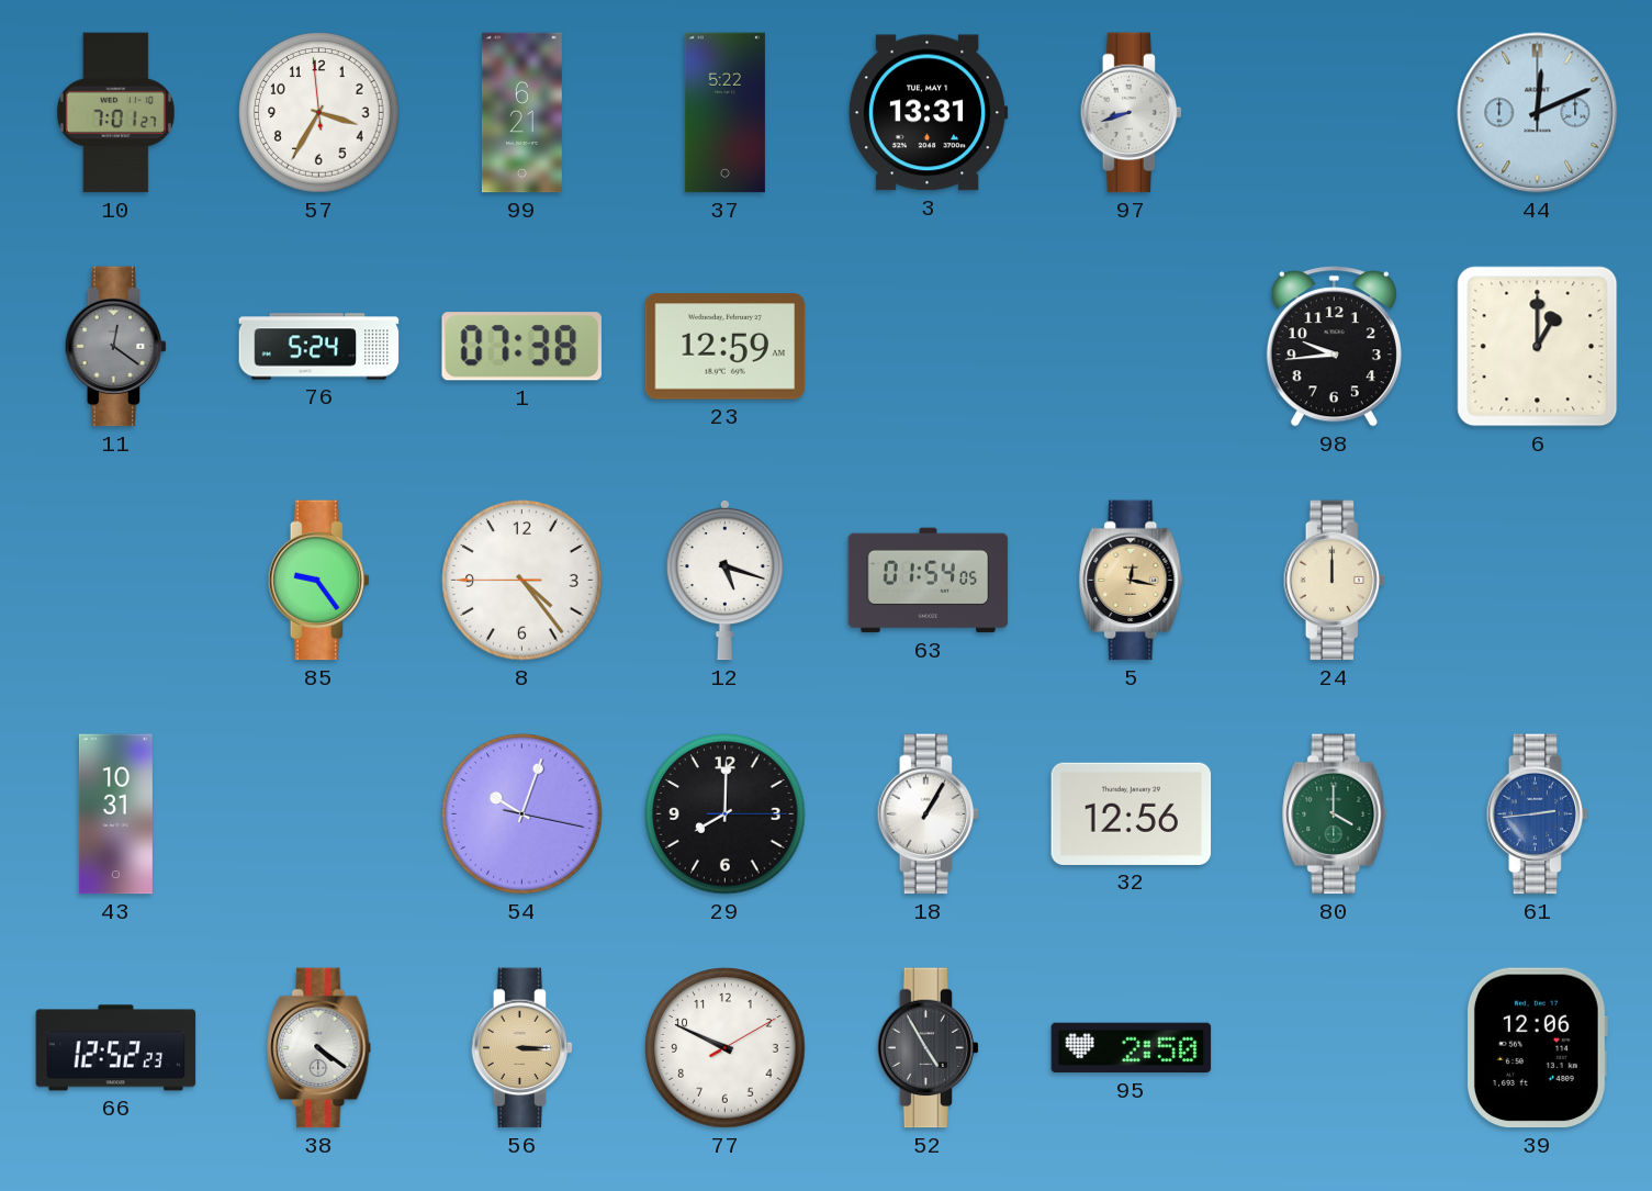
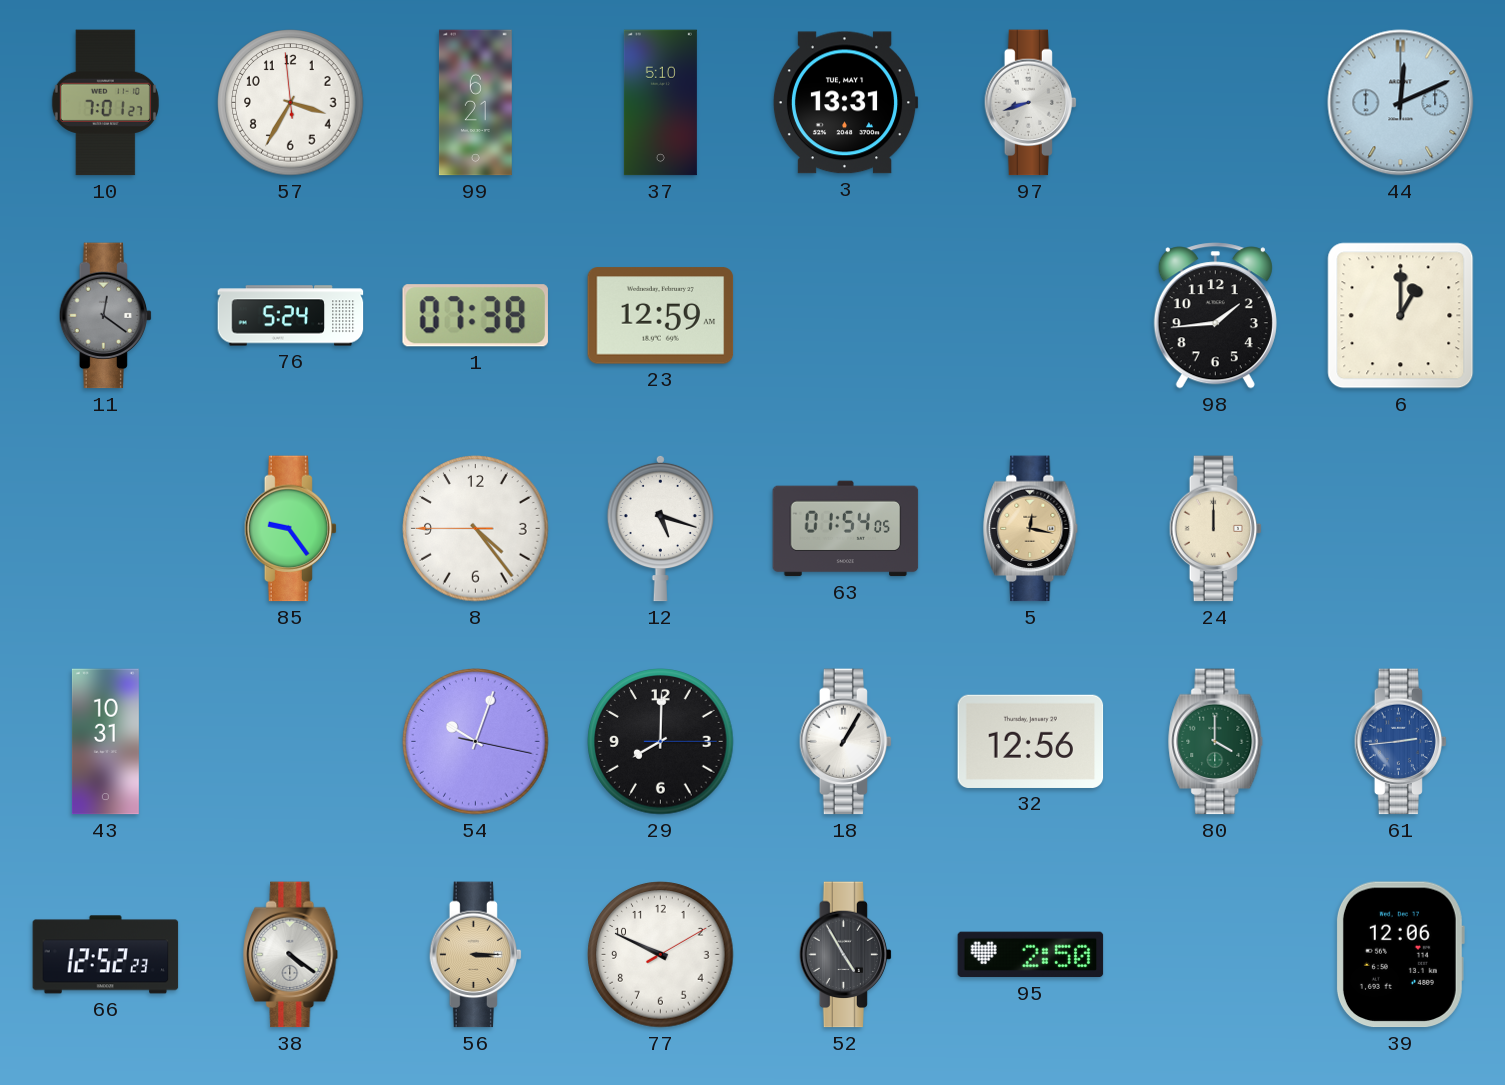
37: 5:22 -> 5:10
98: 9:44 -> 1:44
